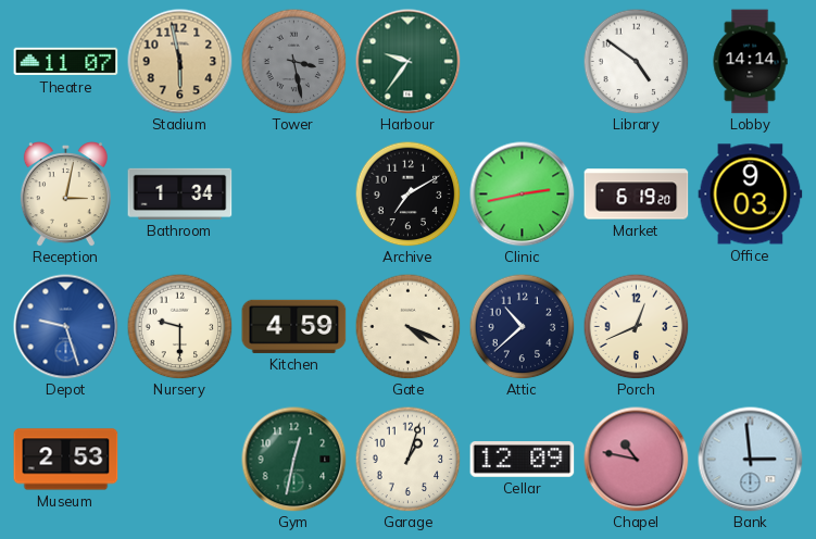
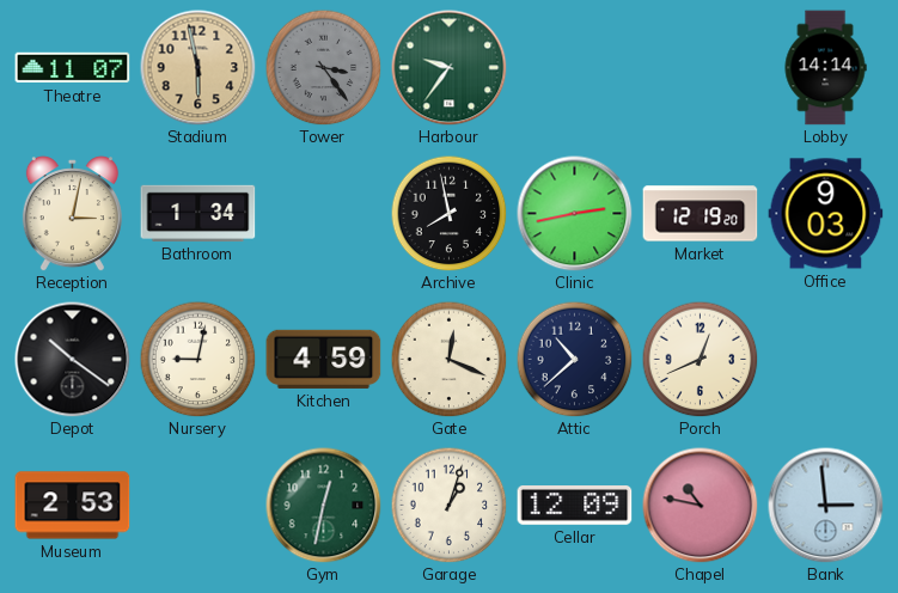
Tower: 3:28 -> 3:24
Library: 4:51 -> none
Archive: 7:10 -> 7:58
Market: 6:19 -> 12:19
Depot: 9:27 -> 10:21
Depot dial: blue -> black
Nursery: 9:30 -> 9:02
Gate: 4:19 -> 12:19
